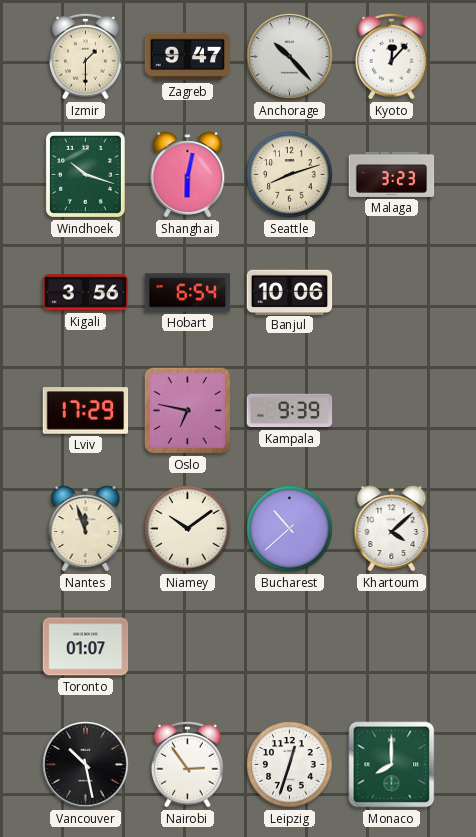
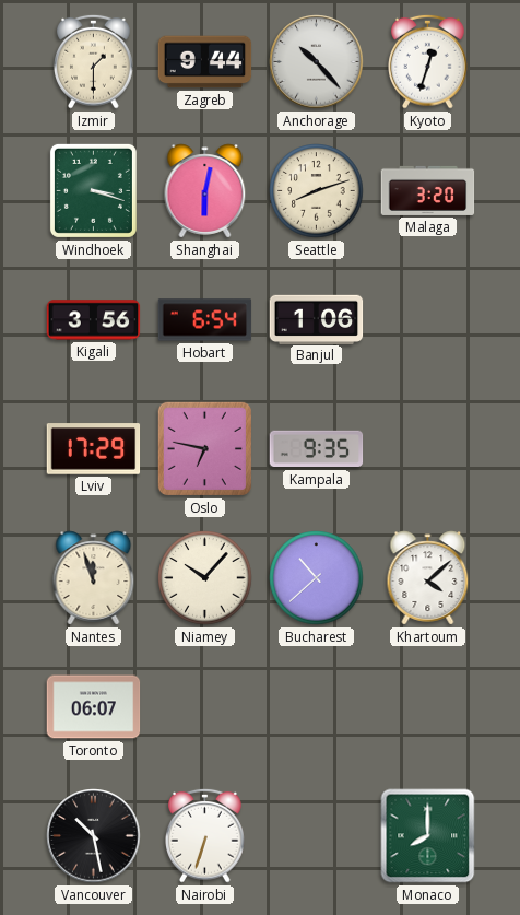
Zagreb: 9:47 -> 9:44
Kyoto: 12:07 -> 12:33
Windhoek: 10:18 -> 3:18
Malaga: 3:23 -> 3:20
Banjul: 10:06 -> 1:06
Kampala: 9:39 -> 9:35
Niamey: 10:09 -> 10:07
Toronto: 01:07 -> 06:07
Nairobi: 2:54 -> 6:33
Leipzig: 12:33 -> none
